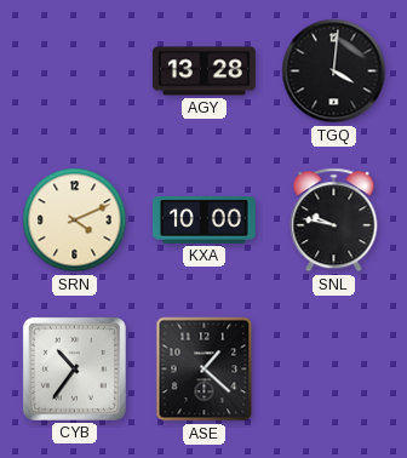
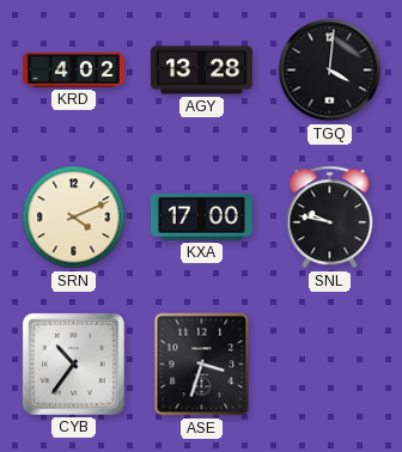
KRD: none -> 4:02
KXA: 10:00 -> 17:00
ASE: 1:22 -> 3:33
